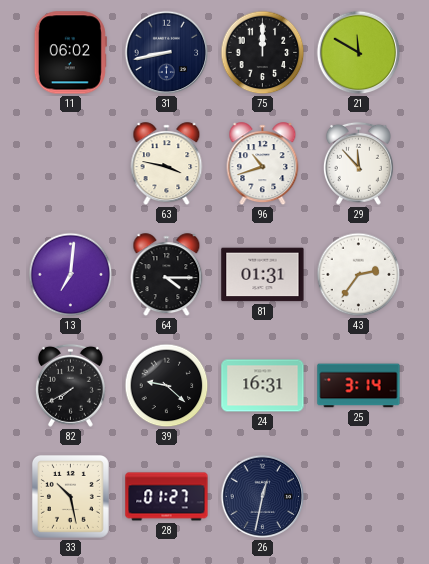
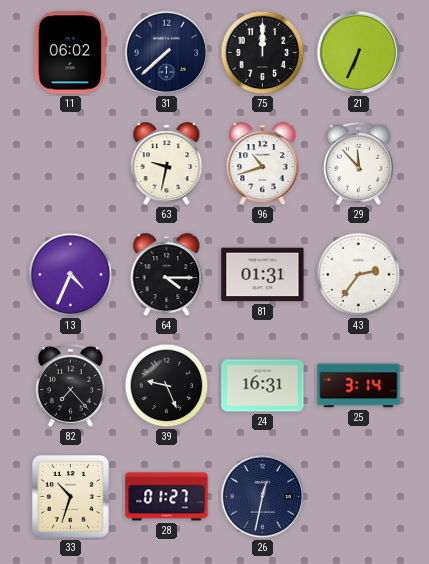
31: 8:43 -> 7:38
21: 11:50 -> 6:34
63: 3:47 -> 9:32
13: 7:01 -> 4:34
82: 7:40 -> 7:23
39: 9:22 -> 9:26
33: 10:28 -> 10:33
